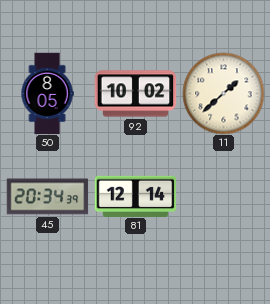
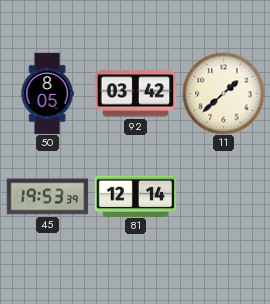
92: 10:02 -> 03:42
45: 20:34 -> 19:53
